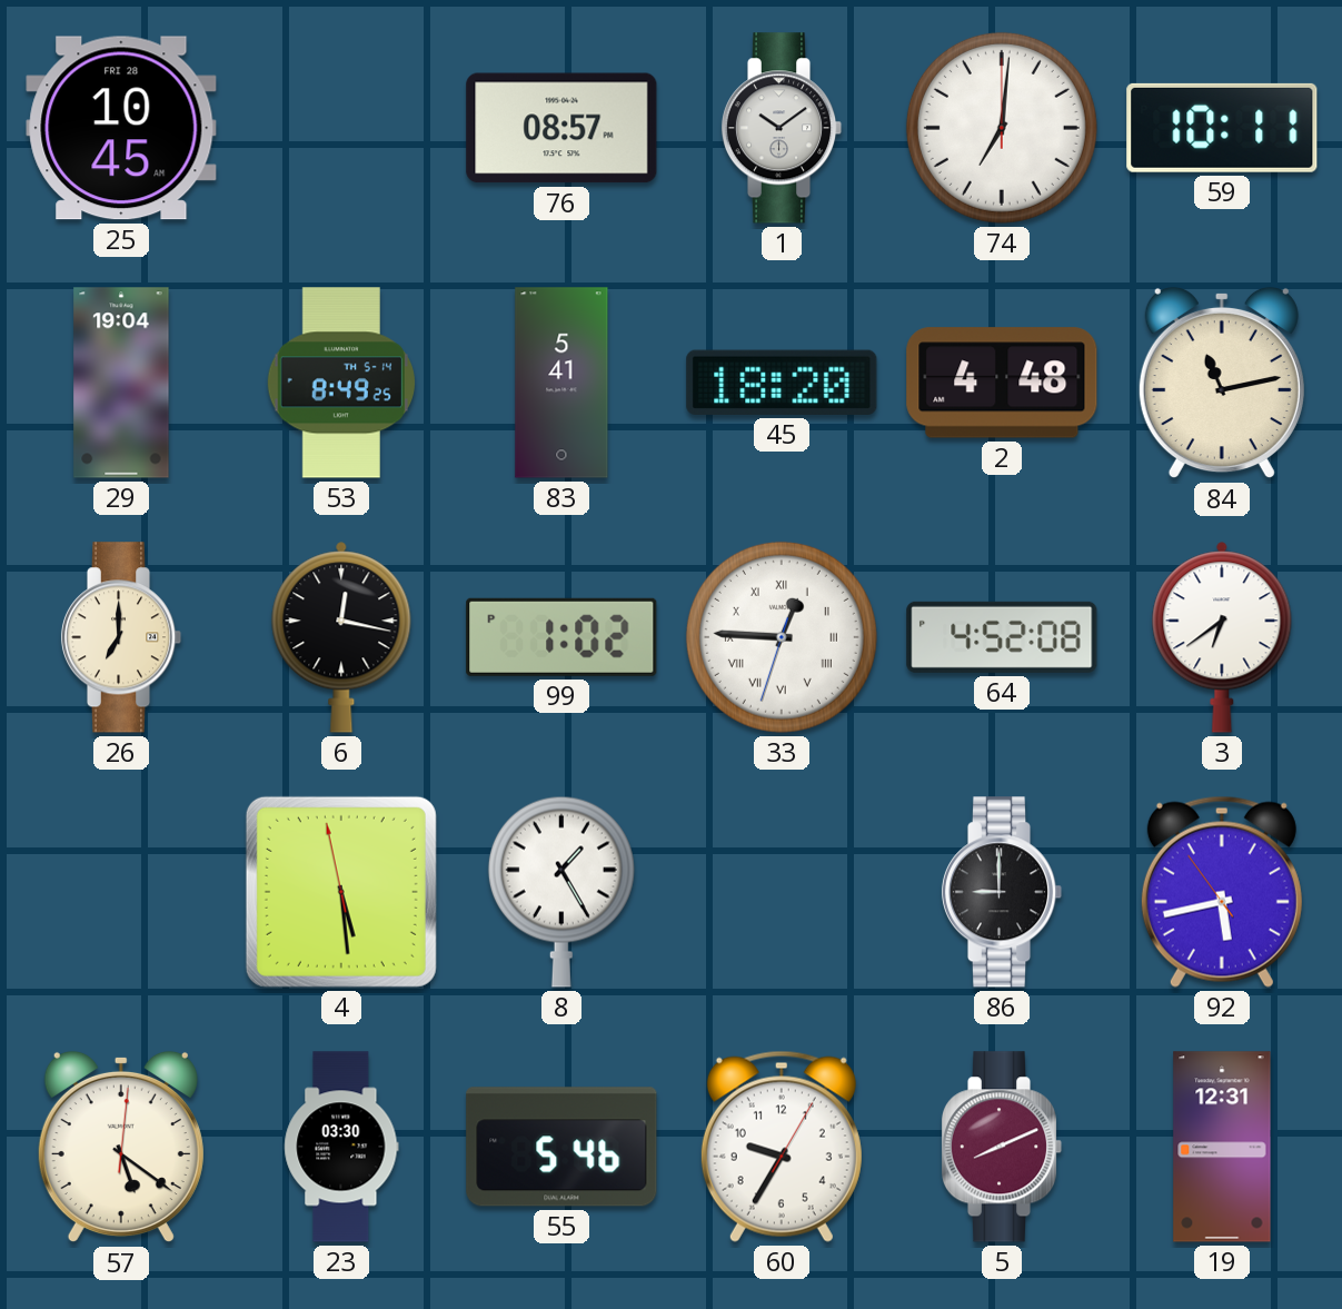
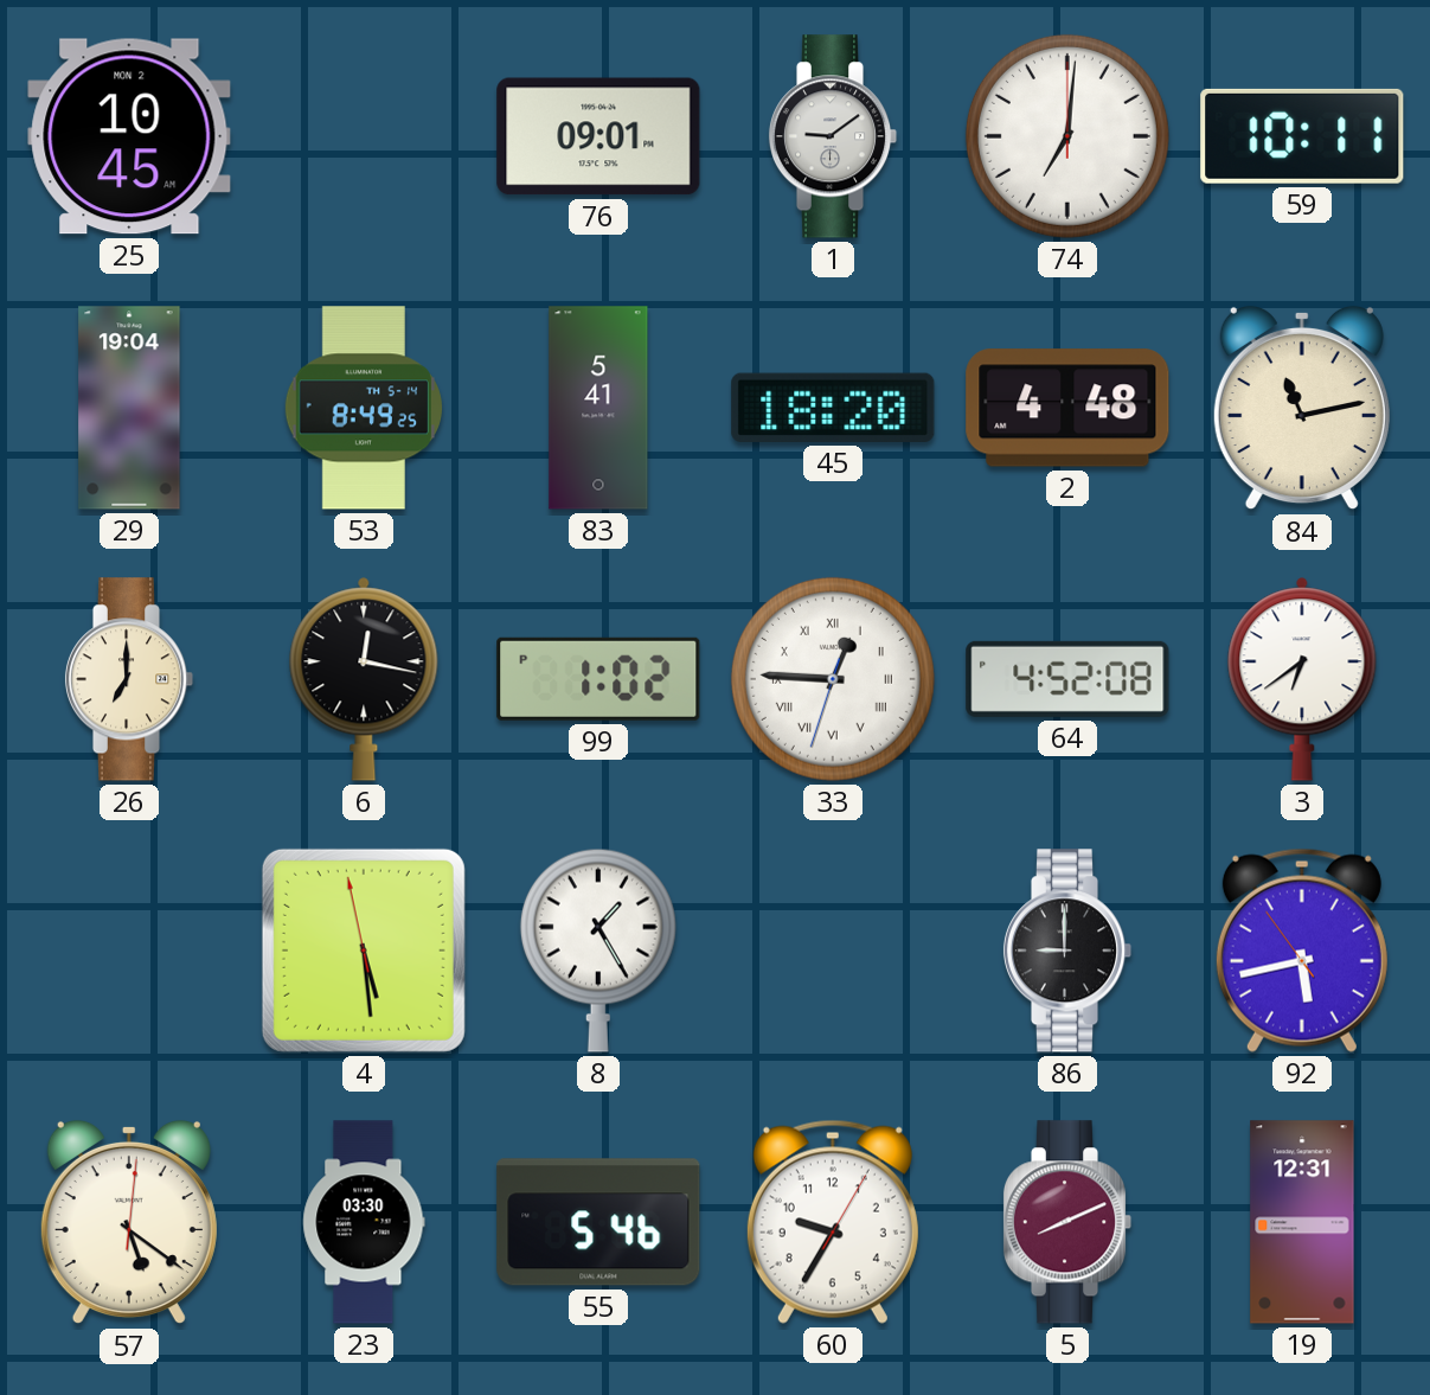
25 date: FRI 28 -> MON 2
76: 08:57 -> 09:01
1: 10:09 -> 9:09
